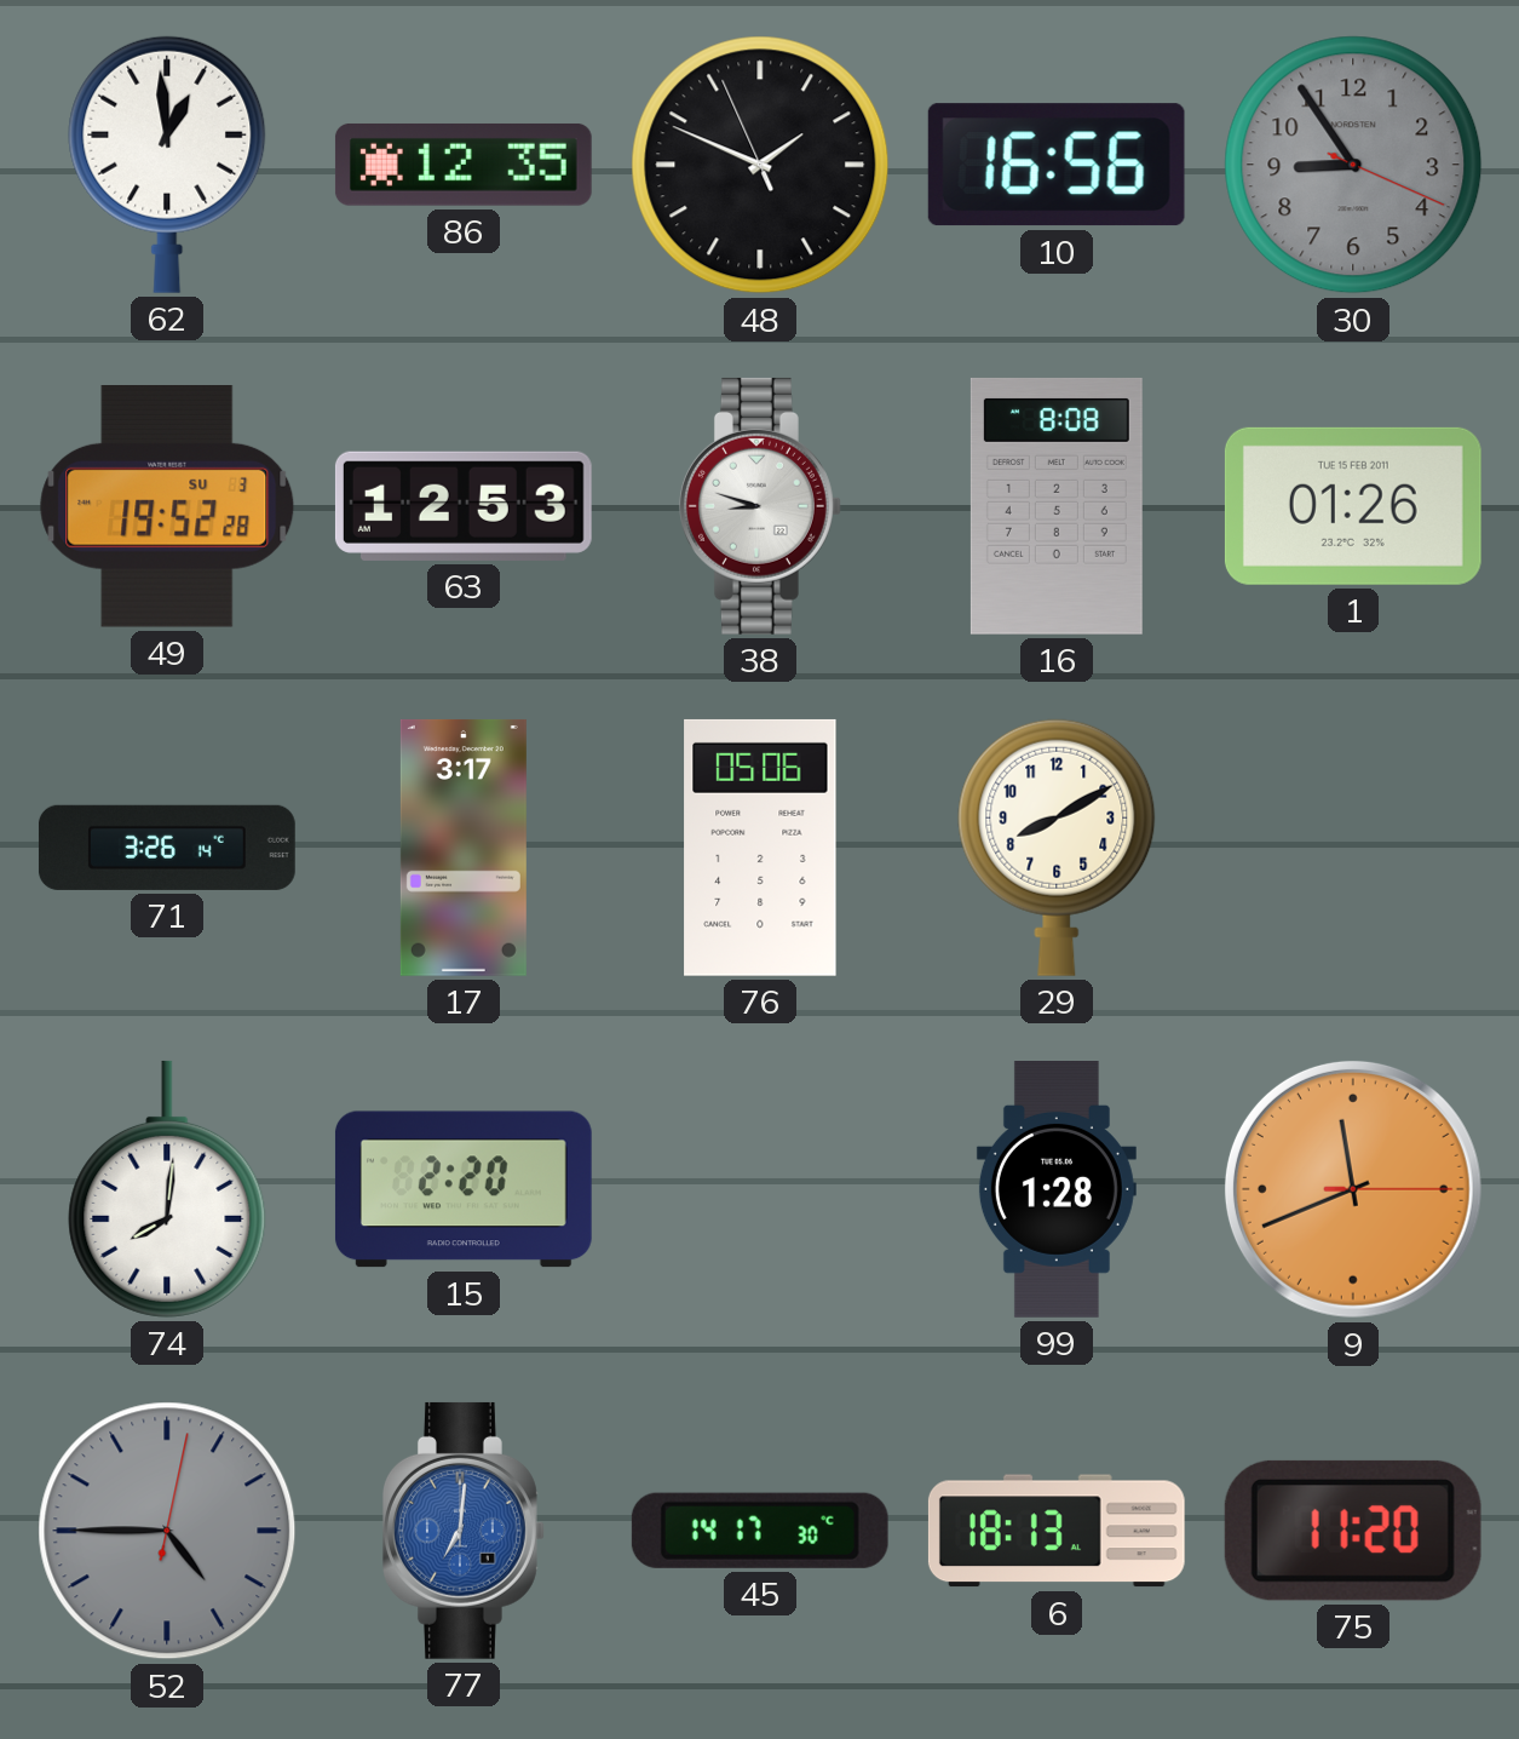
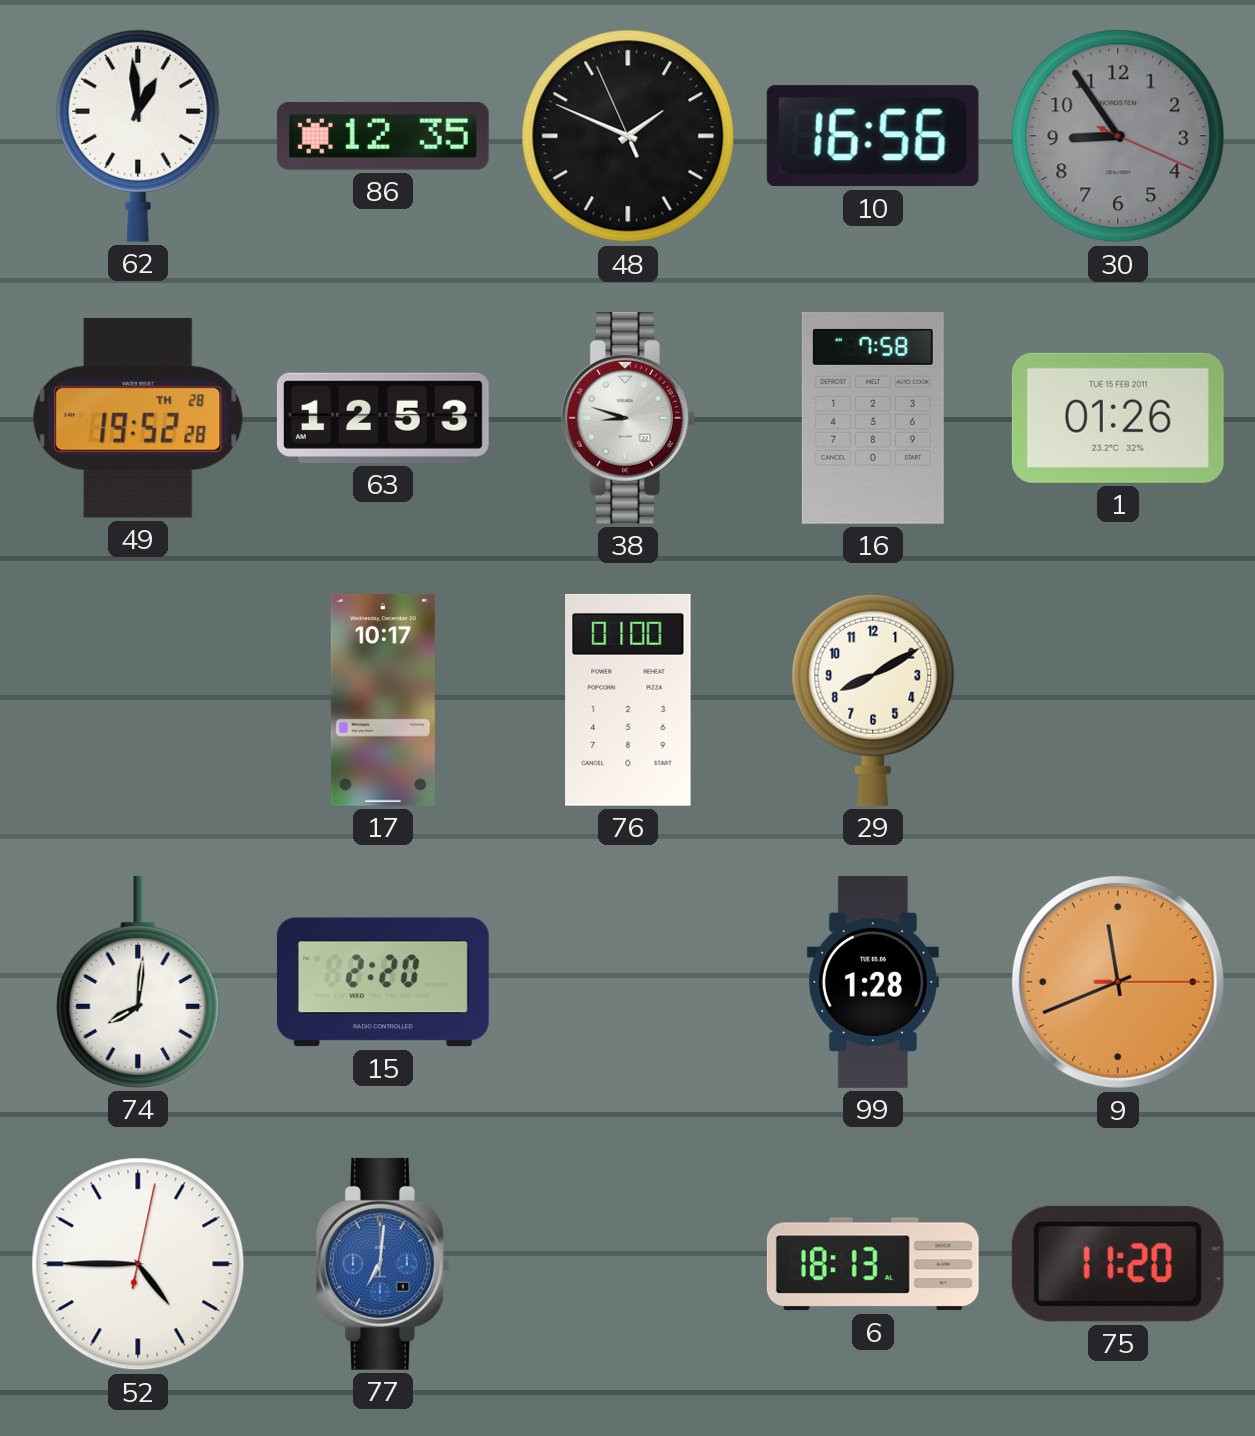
49 date: SU 3 -> TH 28
16: 8:08 -> 7:58
71: 3:26 -> none
17: 3:17 -> 10:17
76: 05:06 -> 01:00
52 dial: grey -> white
45: 14:17 -> none
